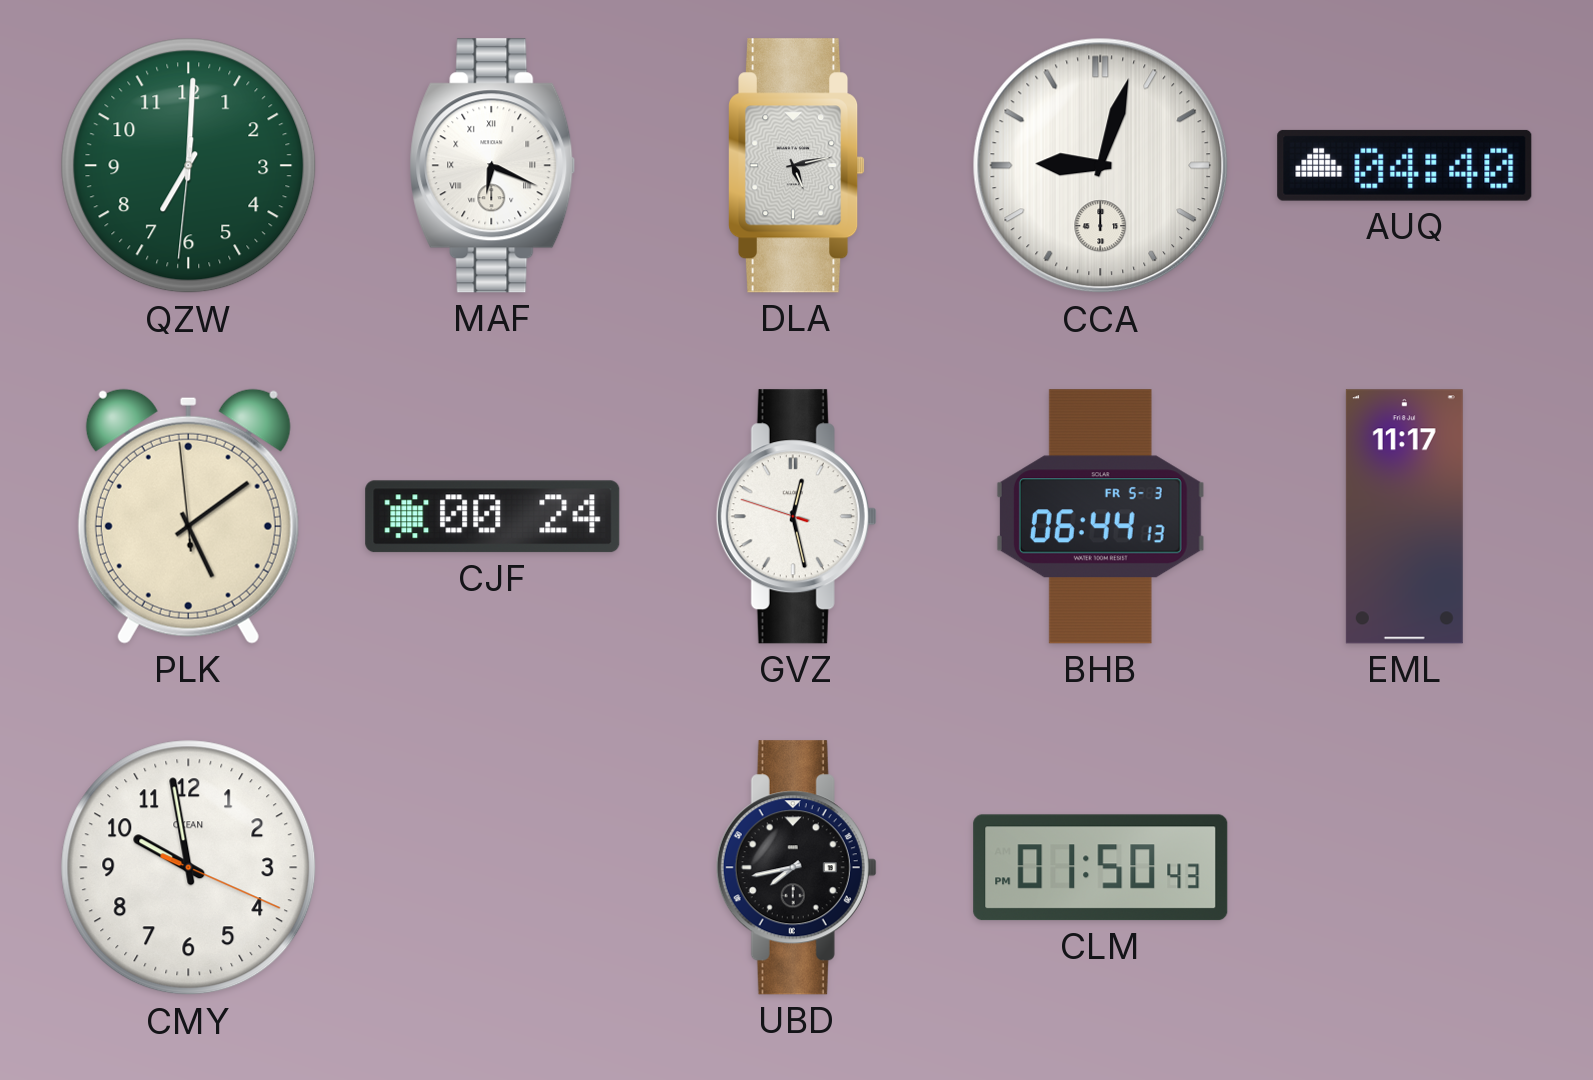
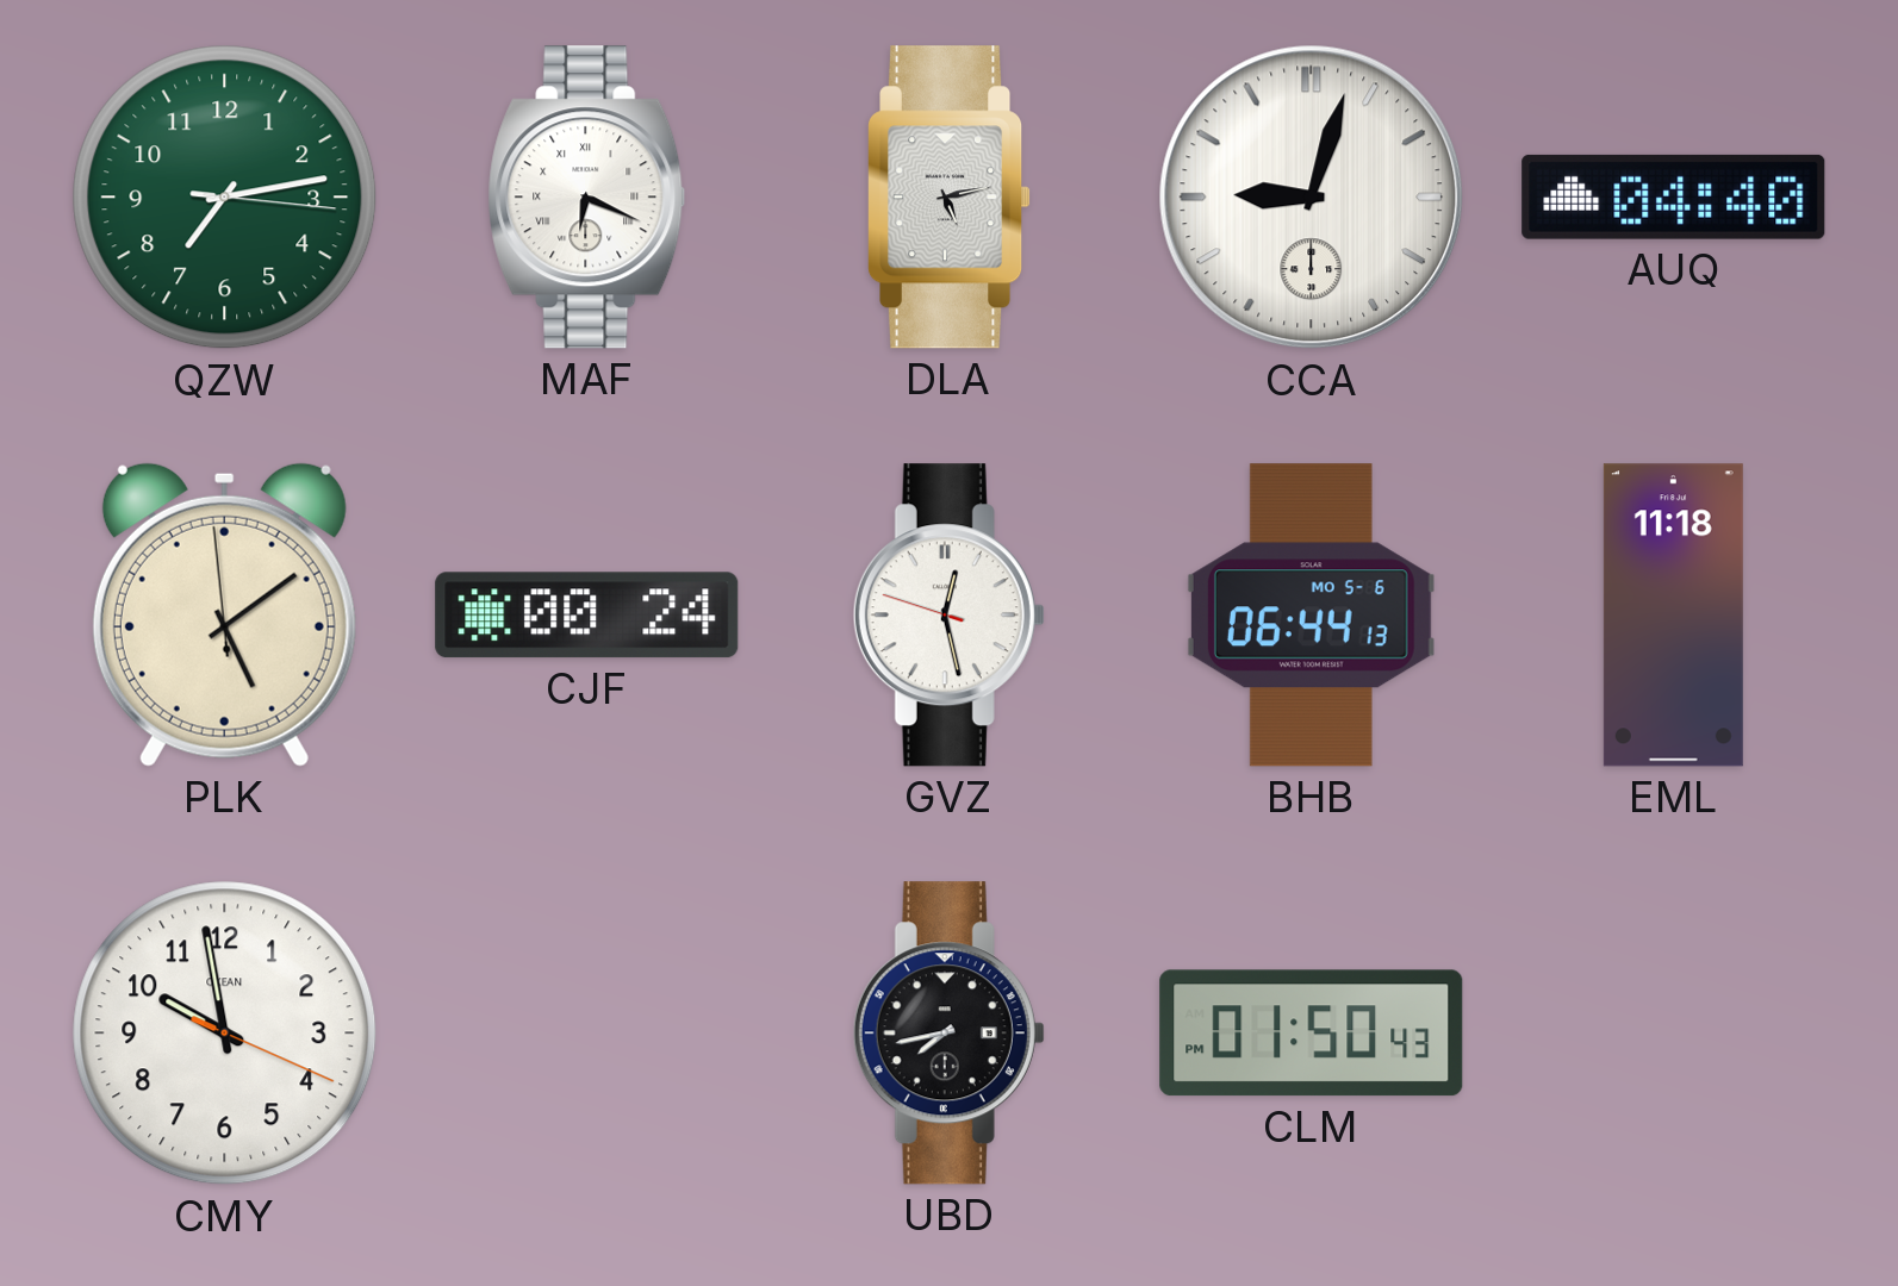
QZW: 7:00 -> 7:13
BHB date: FR 5-3 -> MO 5-6
EML: 11:17 -> 11:18
